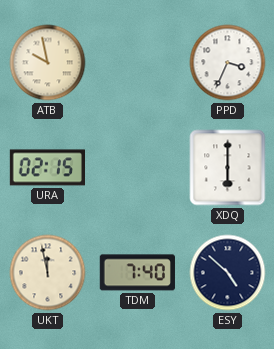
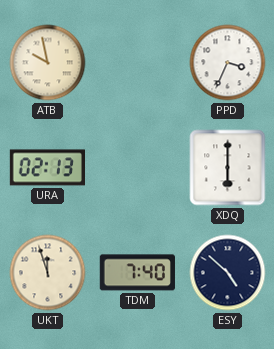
URA: 02:15 -> 02:13
UKT: 11:58 -> 11:57
